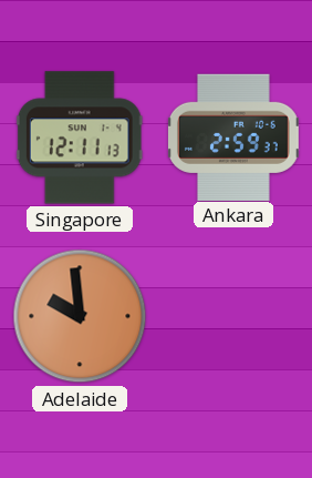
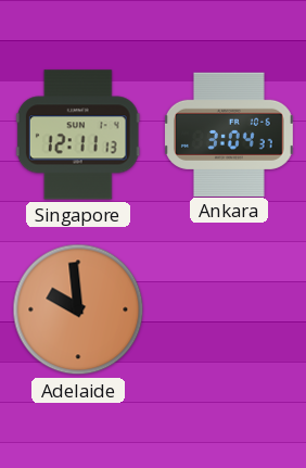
Ankara: 2:59 -> 3:04
